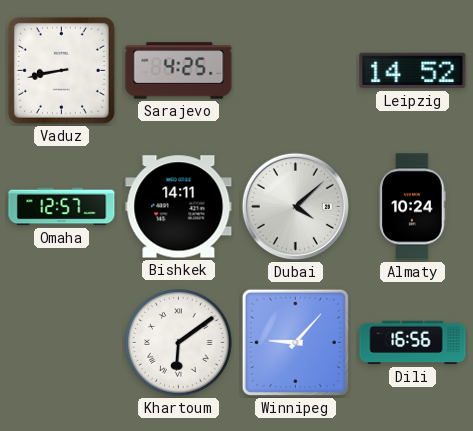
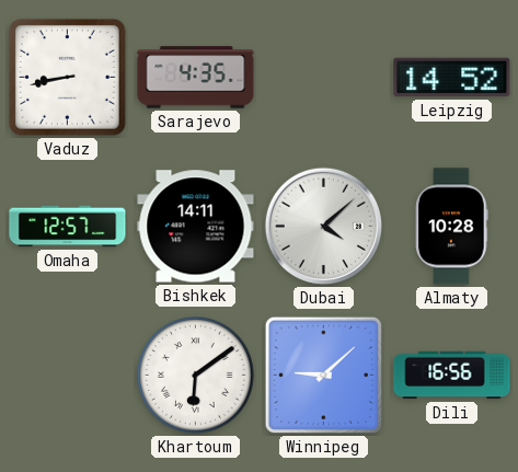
Sarajevo: 4:25 -> 4:35
Almaty: 10:24 -> 10:28
Winnipeg: 9:07 -> 9:08
